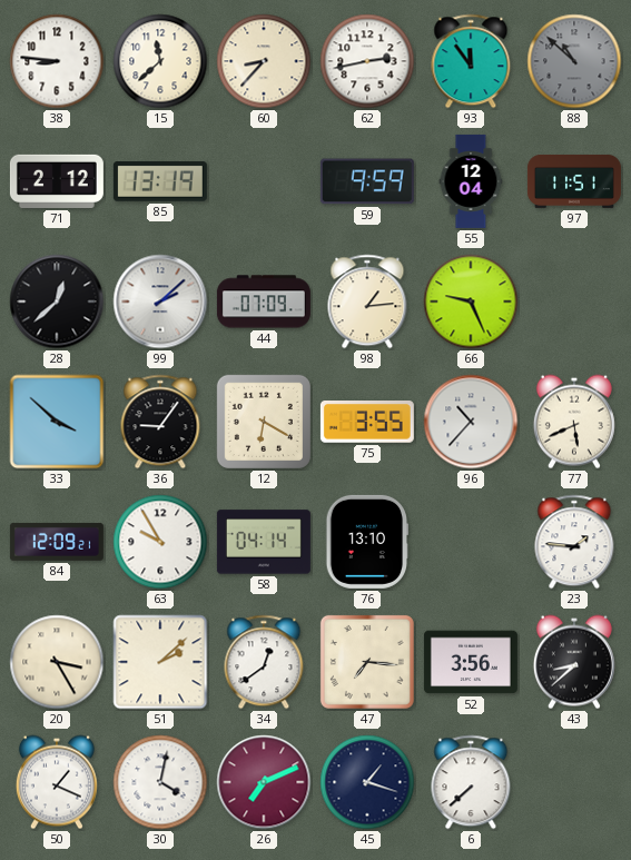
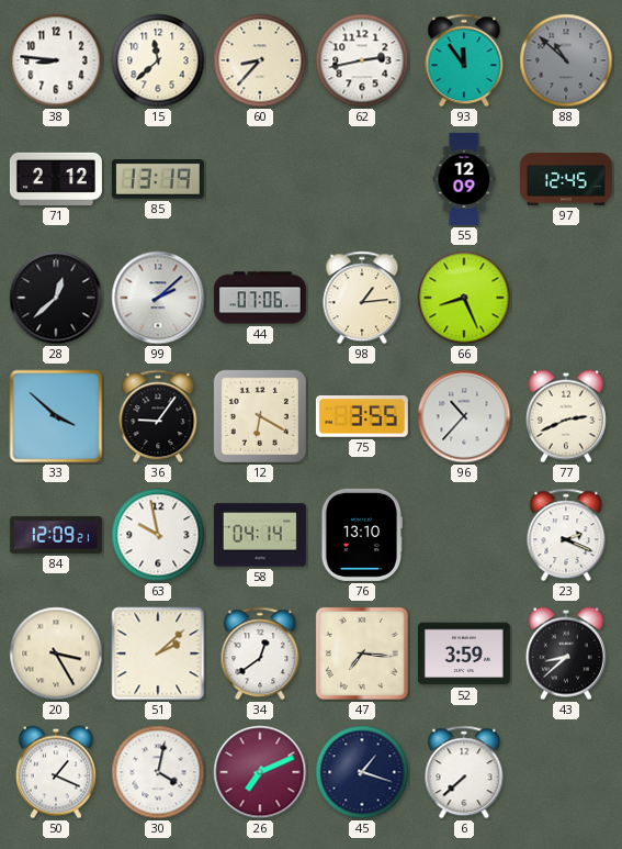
59: 9:59 -> none
55: 12:04 -> 12:09
97: 11:51 -> 12:45
44: 07:09 -> 07:06
66: 9:26 -> 8:26
77: 5:41 -> 2:41
63: 9:55 -> 9:58
23: 1:46 -> 2:19
52: 3:56 -> 3:59
